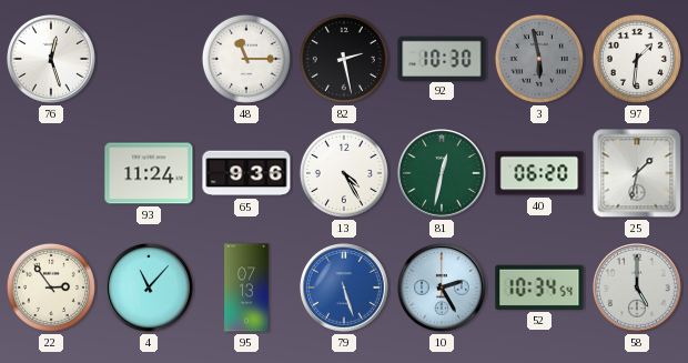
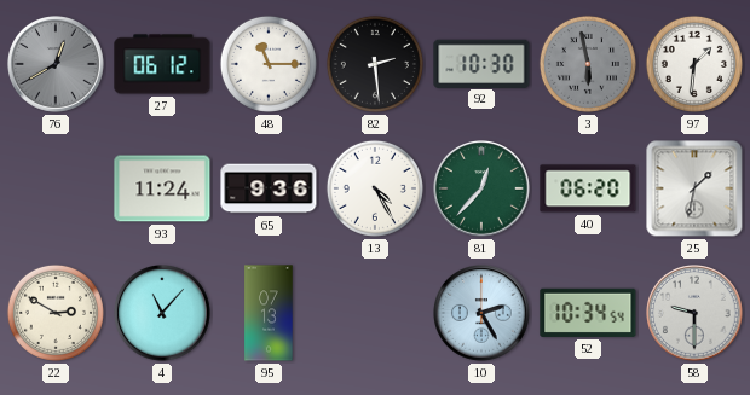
76: 12:27 -> 12:40
76 dial: white -> grey
27: none -> 06:12
82: 2:28 -> 2:29
81: 12:32 -> 12:37
22: 2:54 -> 2:50
79: 5:27 -> none
58: 5:00 -> 9:30
